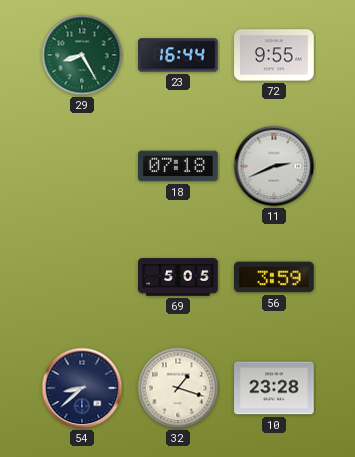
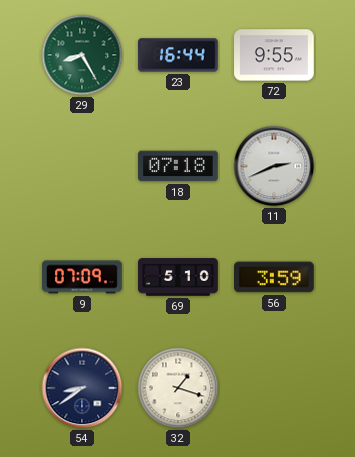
9: none -> 07:09
69: 5:05 -> 5:10
54: 8:38 -> 8:39
10: 23:28 -> none
